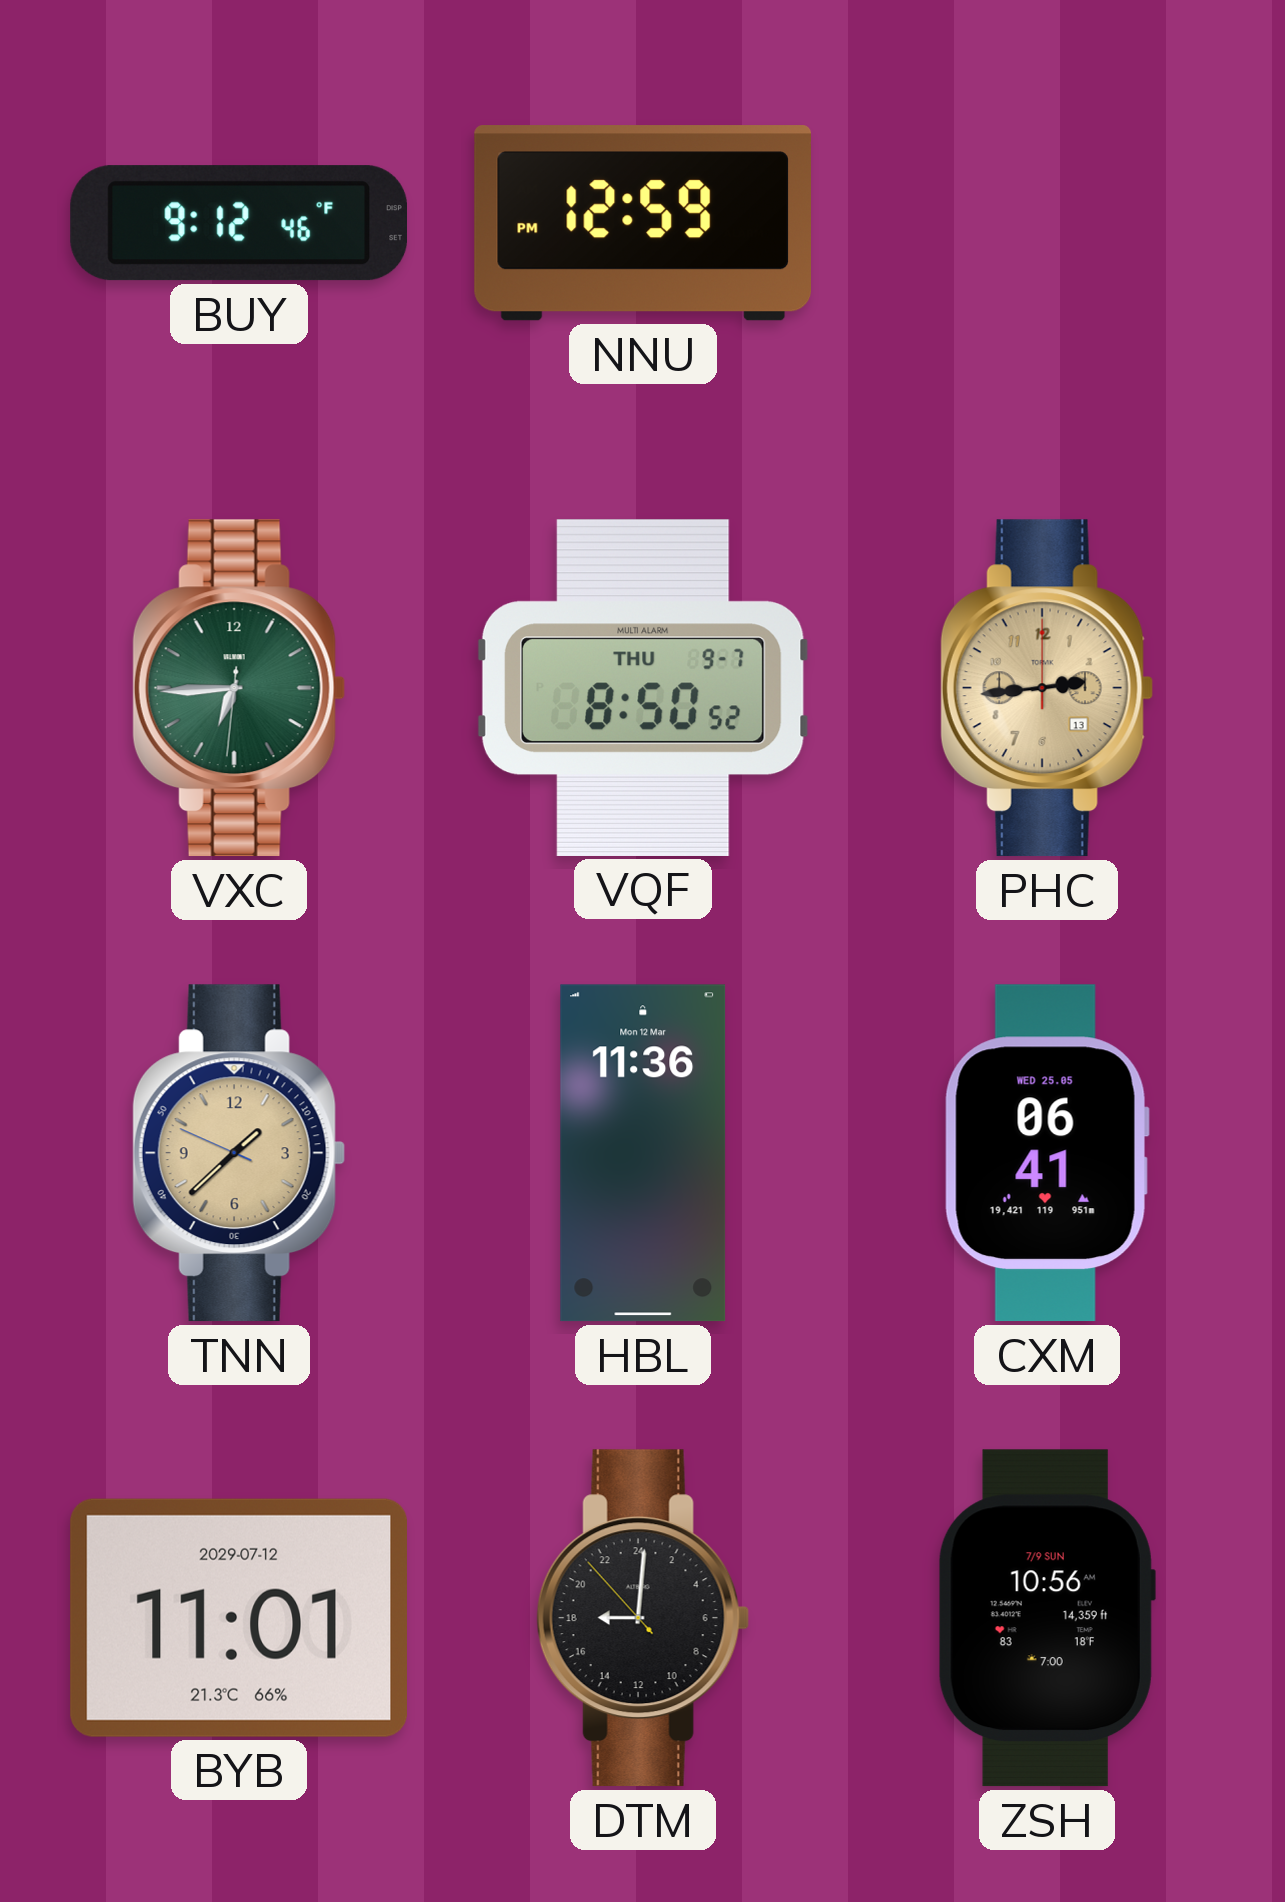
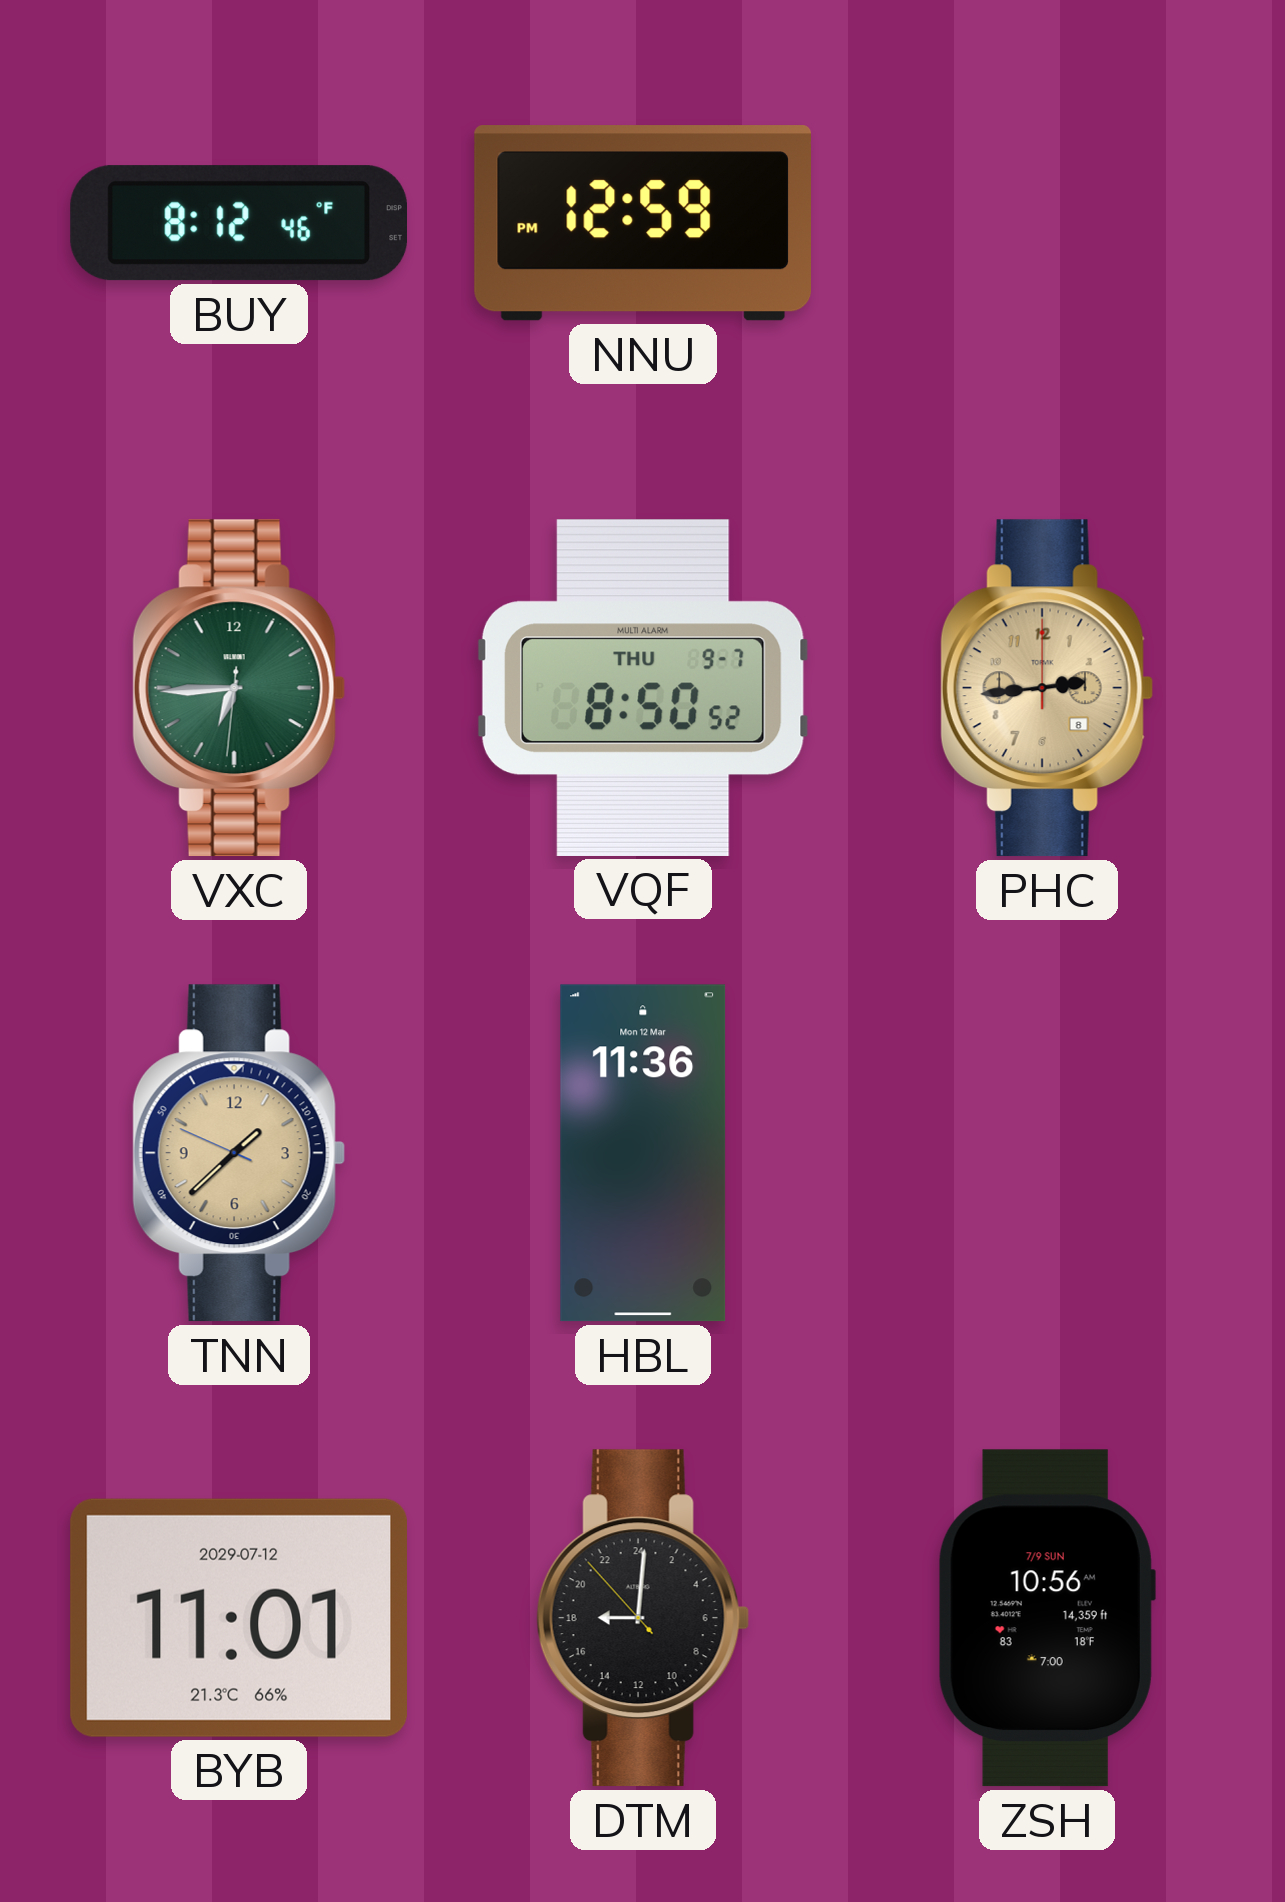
BUY: 9:12 -> 8:12
PHC date: 13 -> 8
CXM: 06:41 -> none
